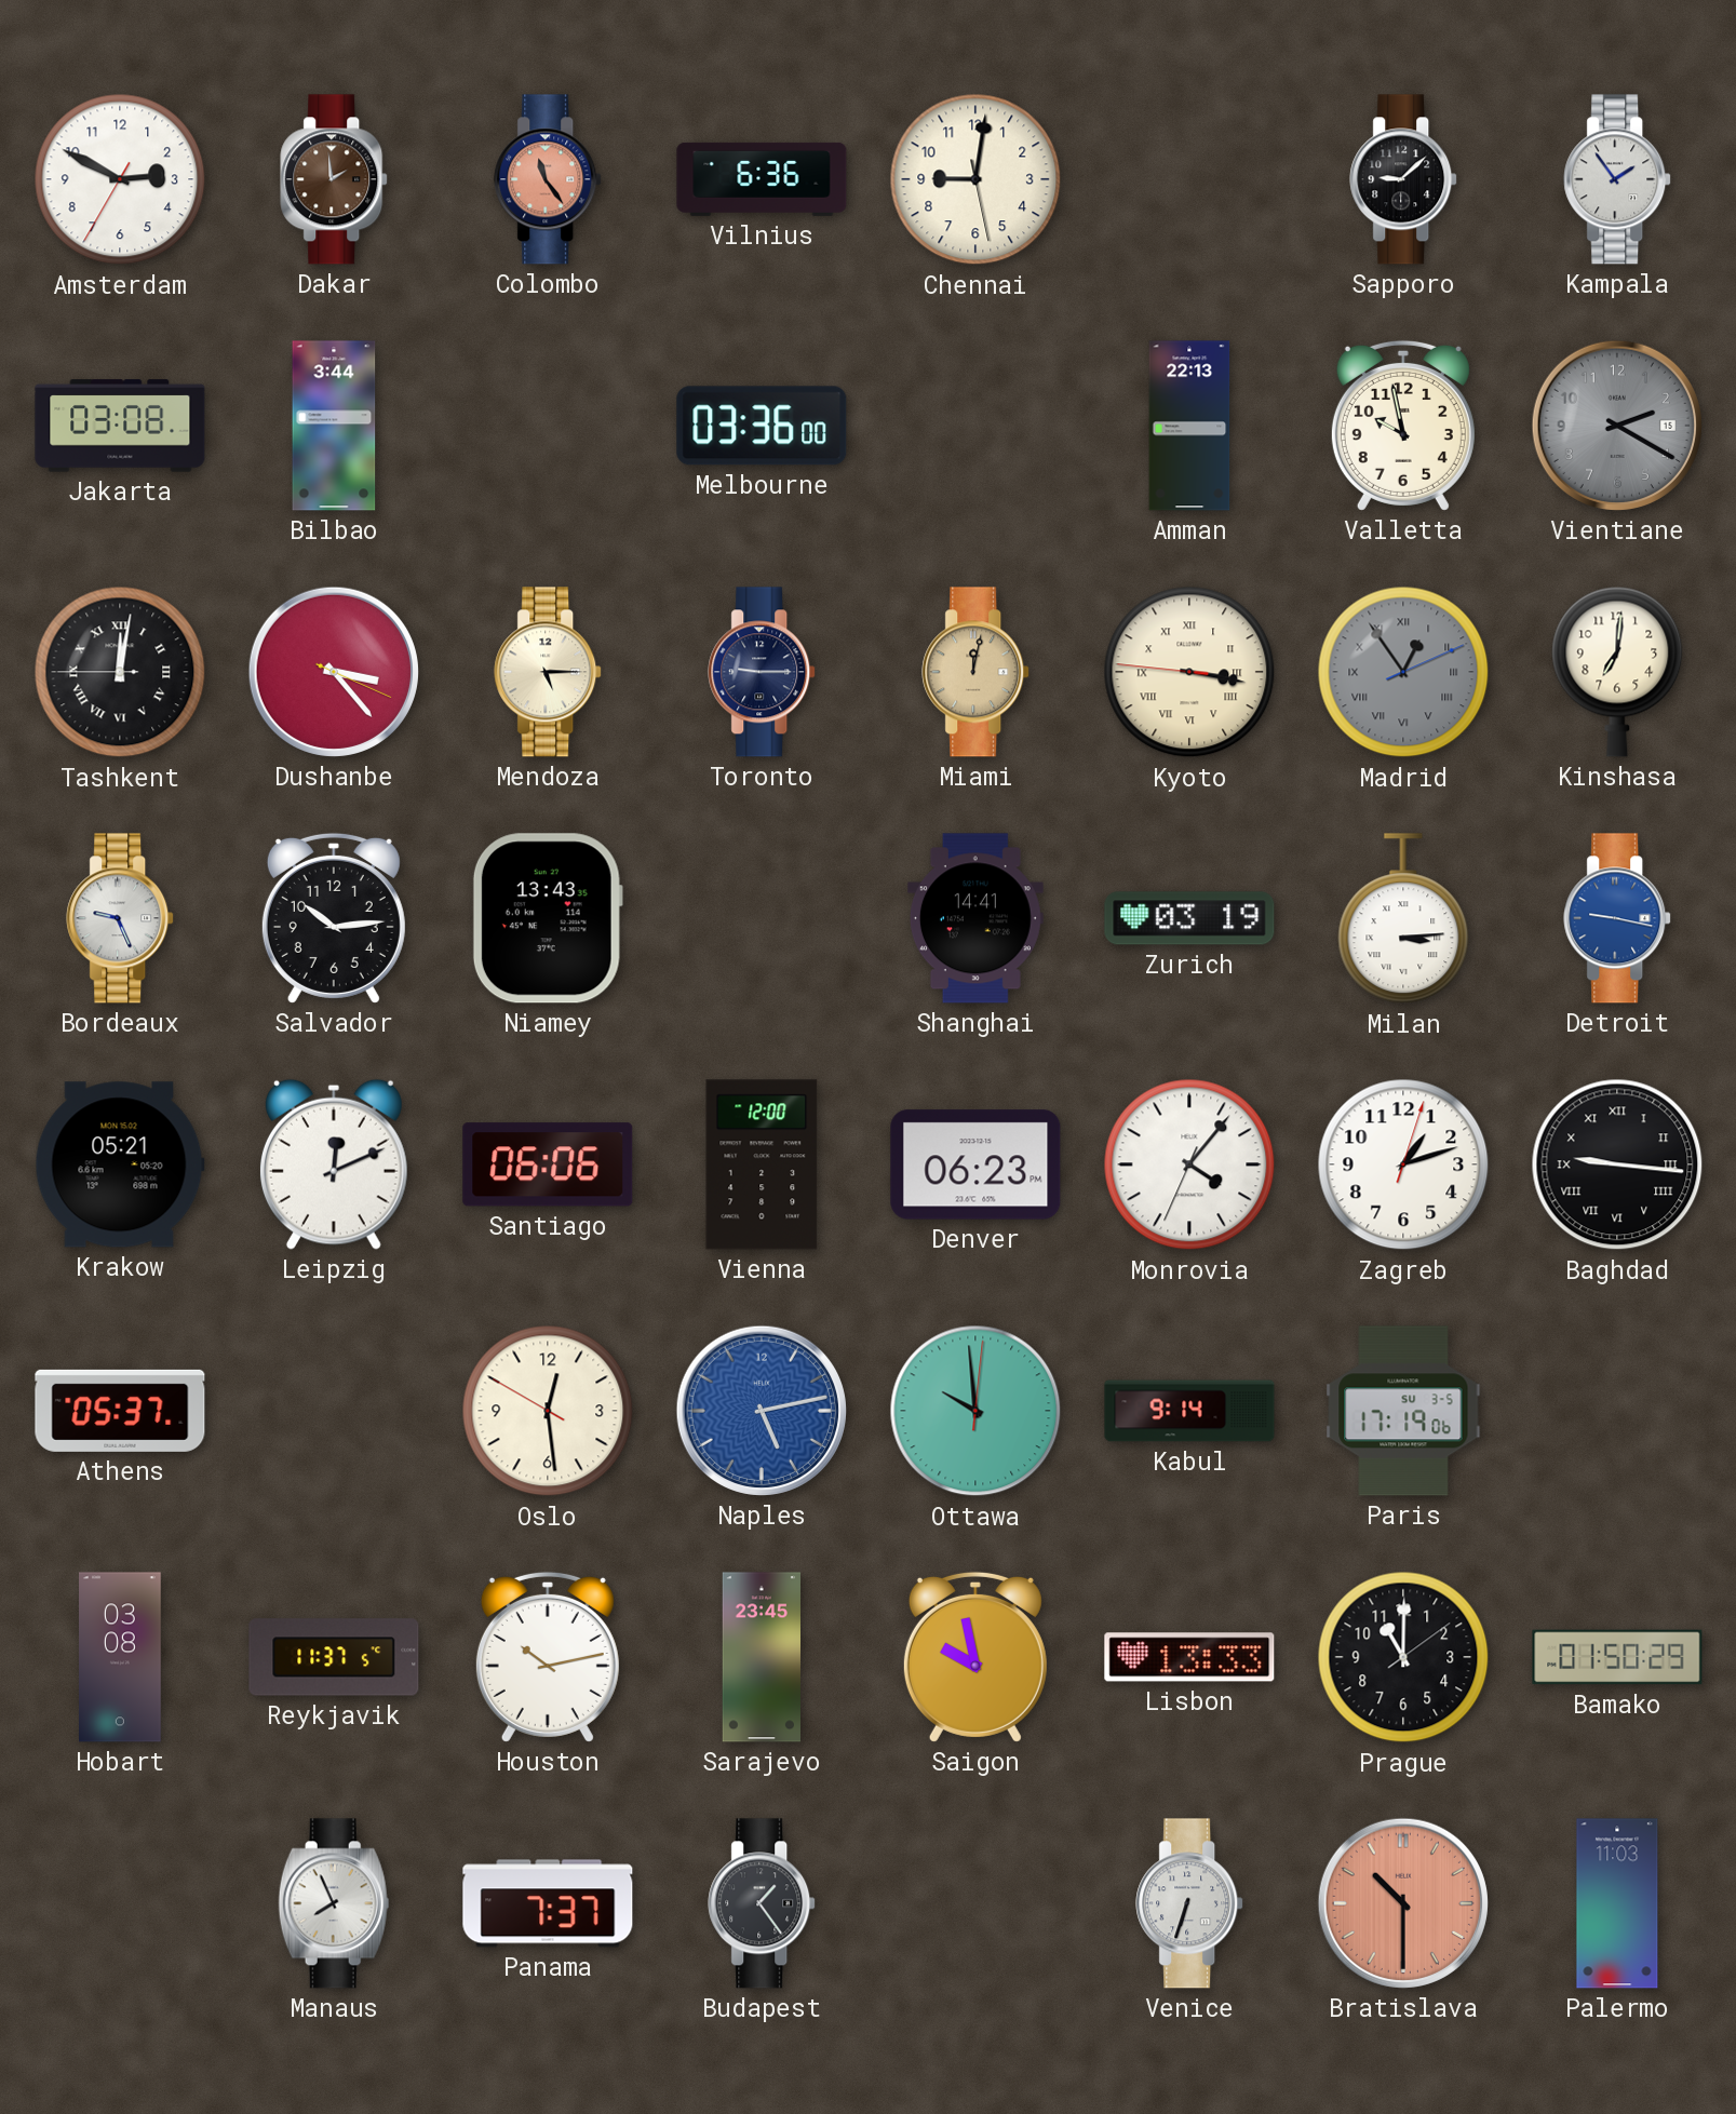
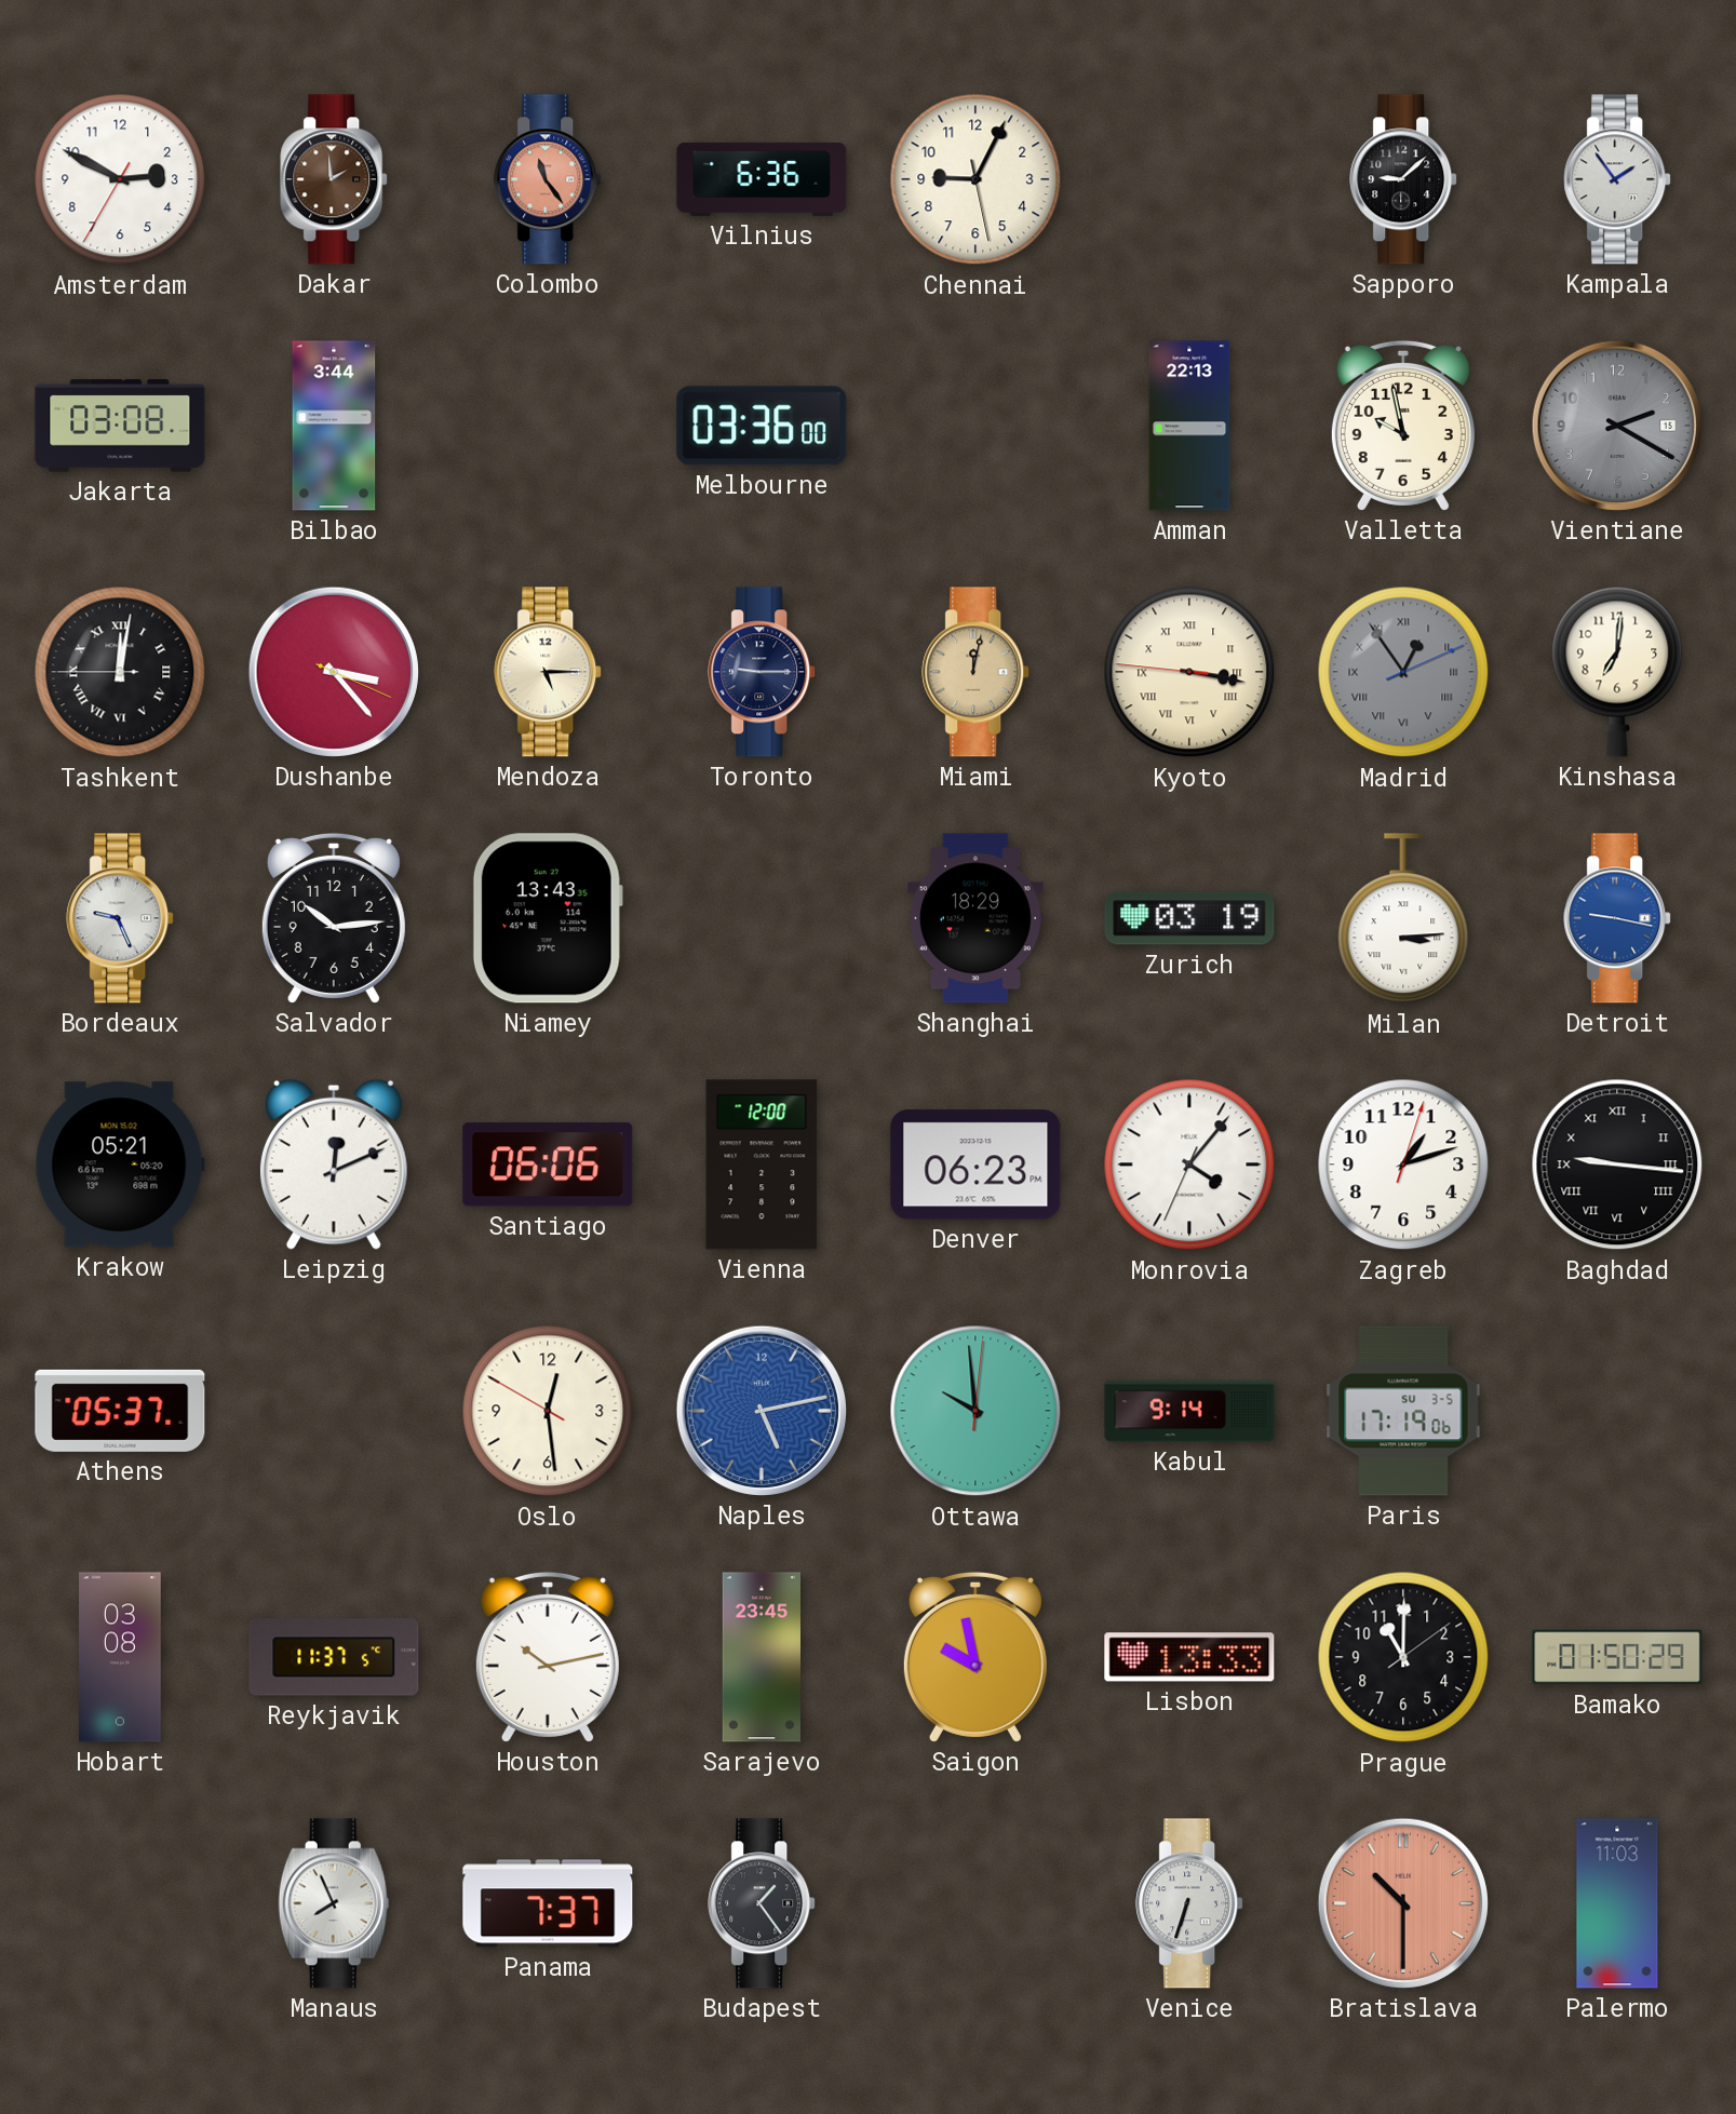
Chennai: 9:01 -> 9:04
Shanghai: 14:41 -> 18:29
